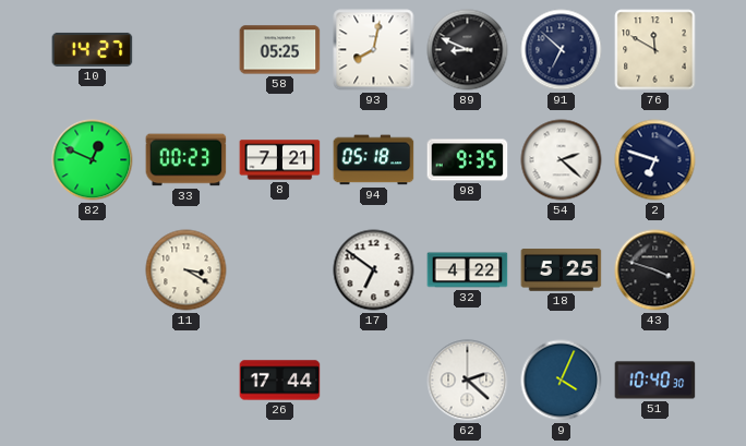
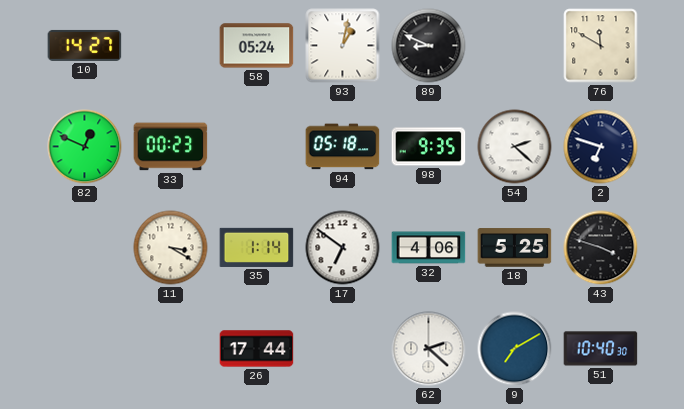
58: 05:25 -> 05:24
93: 8:02 -> 1:02
91: 6:52 -> none
8: 7:21 -> none
35: none -> 1:14
32: 4:22 -> 4:06
9: 4:04 -> 7:10
